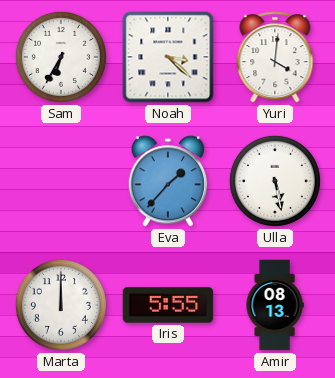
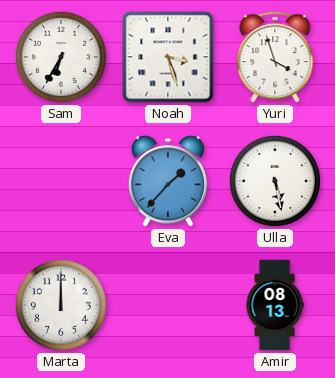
Noah: 3:22 -> 3:27
Yuri: 4:01 -> 3:57
Iris: 5:55 -> none
